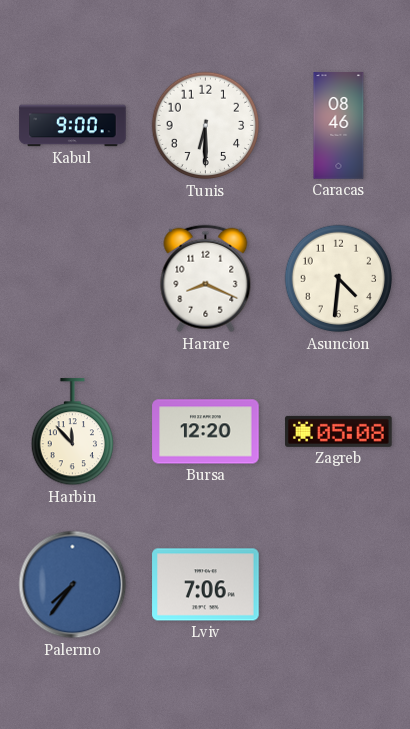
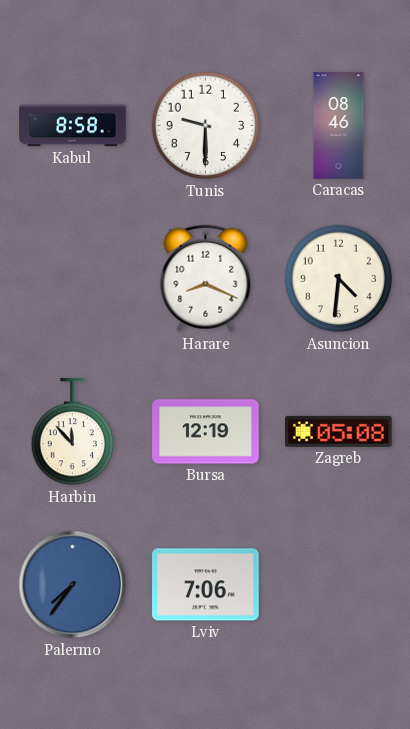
Kabul: 9:00 -> 8:58
Tunis: 6:30 -> 9:30
Bursa: 12:20 -> 12:19
